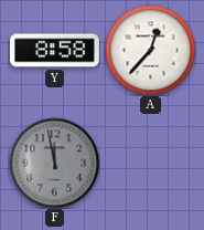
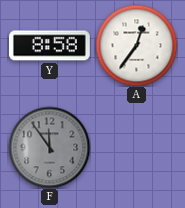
A: 12:37 -> 12:36
F: 11:58 -> 11:54
